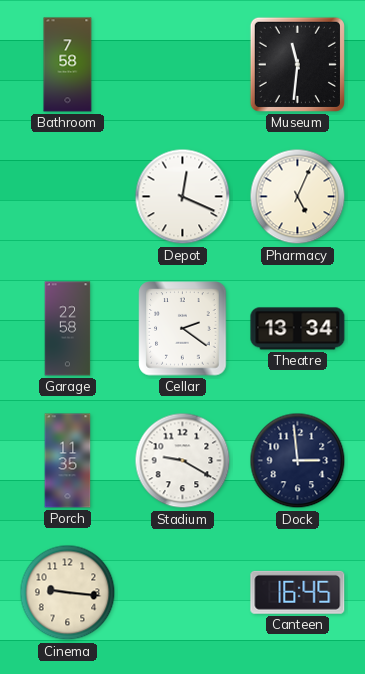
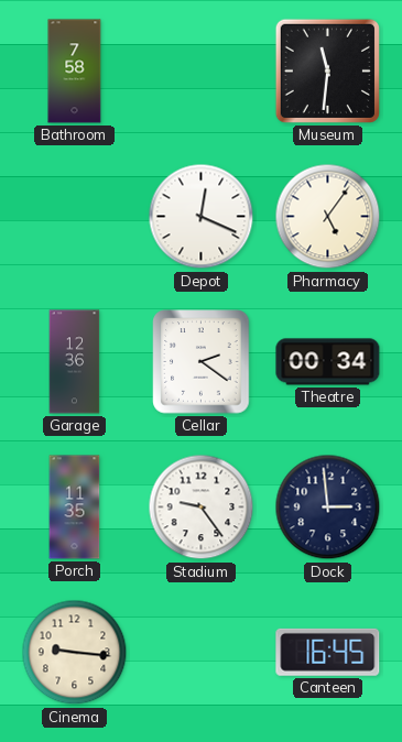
Pharmacy: 5:04 -> 5:06
Garage: 22:58 -> 12:36
Theatre: 13:34 -> 00:34
Stadium: 9:20 -> 9:24
